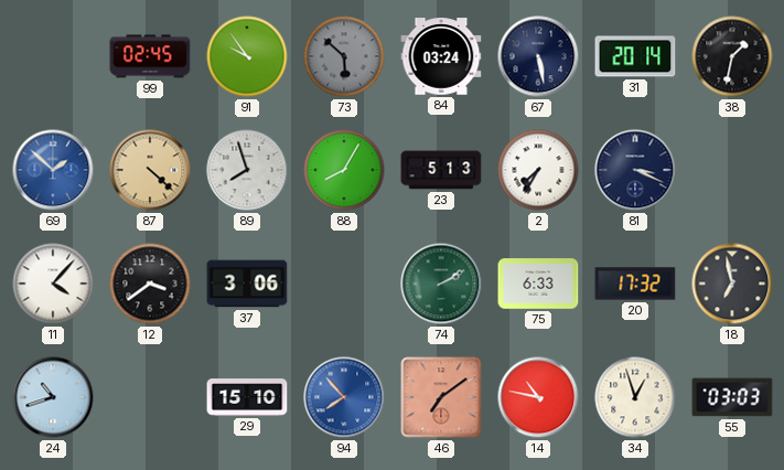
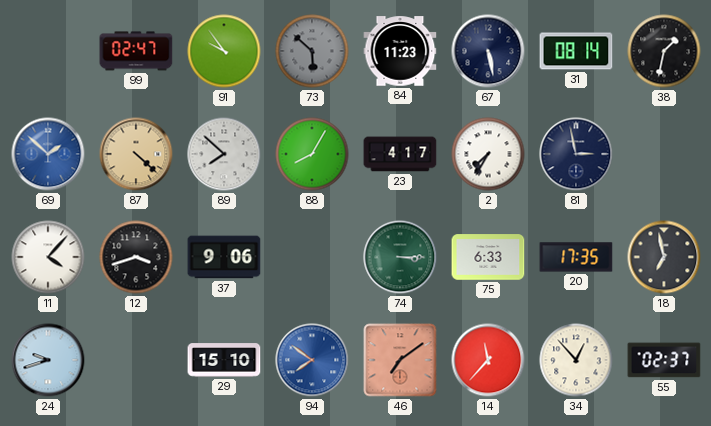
99: 02:45 -> 02:47
84: 03:24 -> 11:23
31: 20:14 -> 08:14
89: 7:57 -> 7:52
23: 5:13 -> 4:17
81: 3:19 -> 2:58
12: 3:39 -> 3:42
37: 3:06 -> 9:06
74: 2:10 -> 3:15
20: 17:32 -> 17:35
24: 10:42 -> 9:42
94: 7:53 -> 7:51
14: 10:47 -> 11:37
34: 12:57 -> 12:53
55: 03:03 -> 02:37
